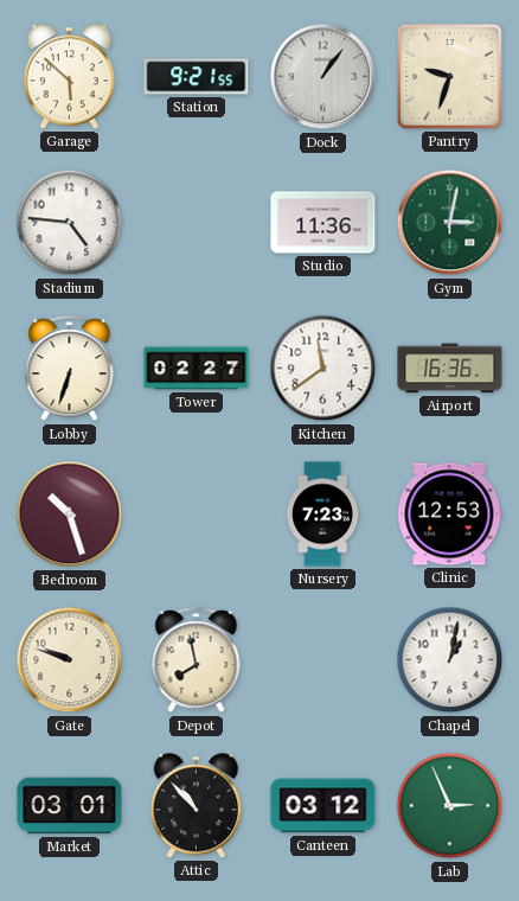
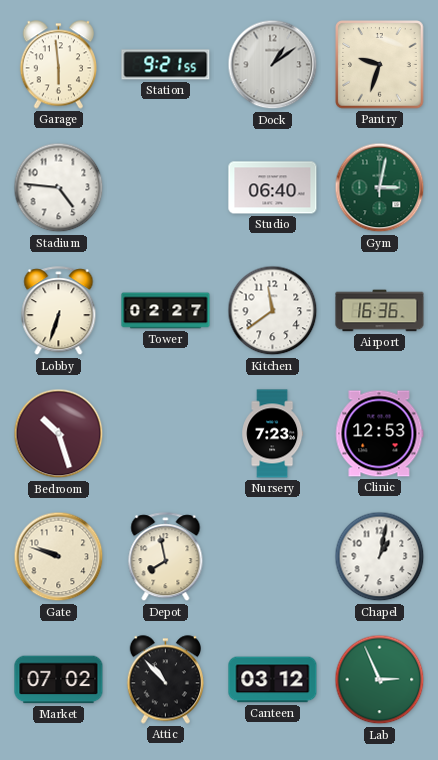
Garage: 5:52 -> 5:59
Dock: 1:06 -> 1:09
Studio: 11:36 -> 06:40
Market: 03:01 -> 07:02
